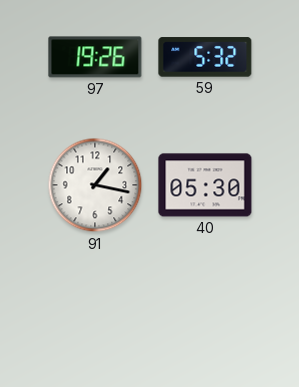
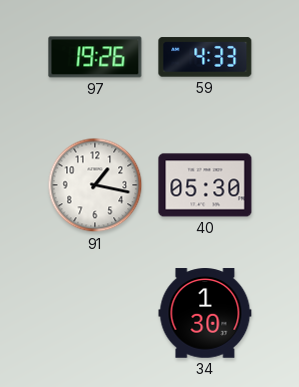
59: 5:32 -> 4:33
34: none -> 1:30
